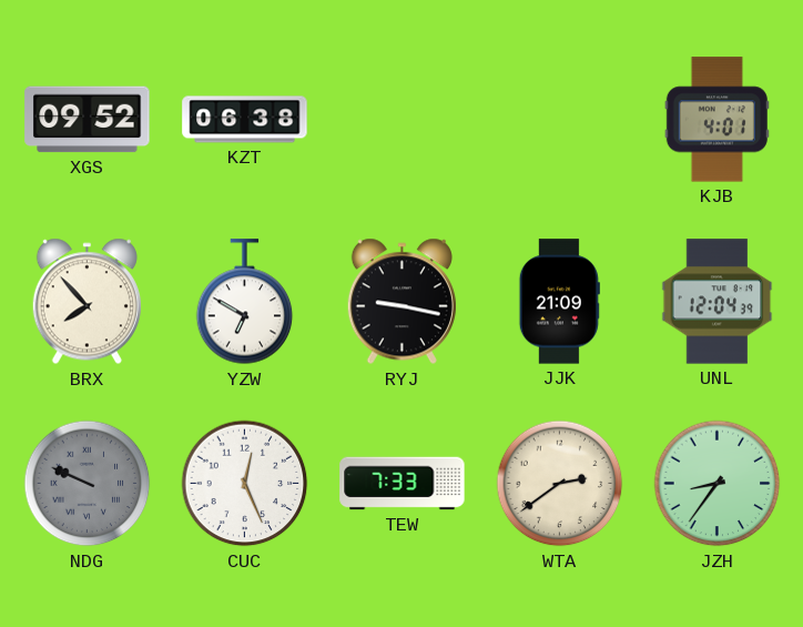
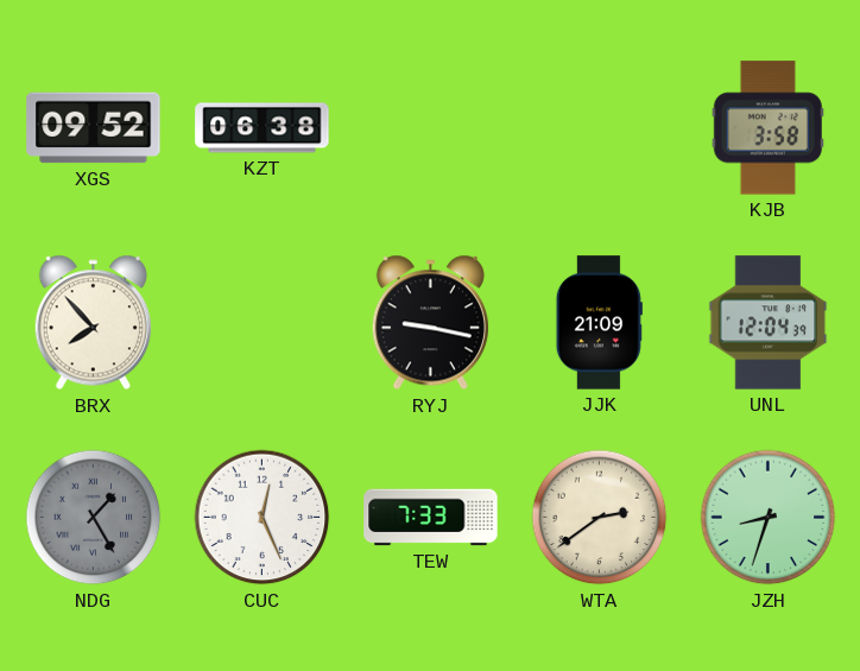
KJB: 4:01 -> 3:58
YZW: 6:50 -> none
NDG: 9:49 -> 1:25
JZH: 8:36 -> 8:33
